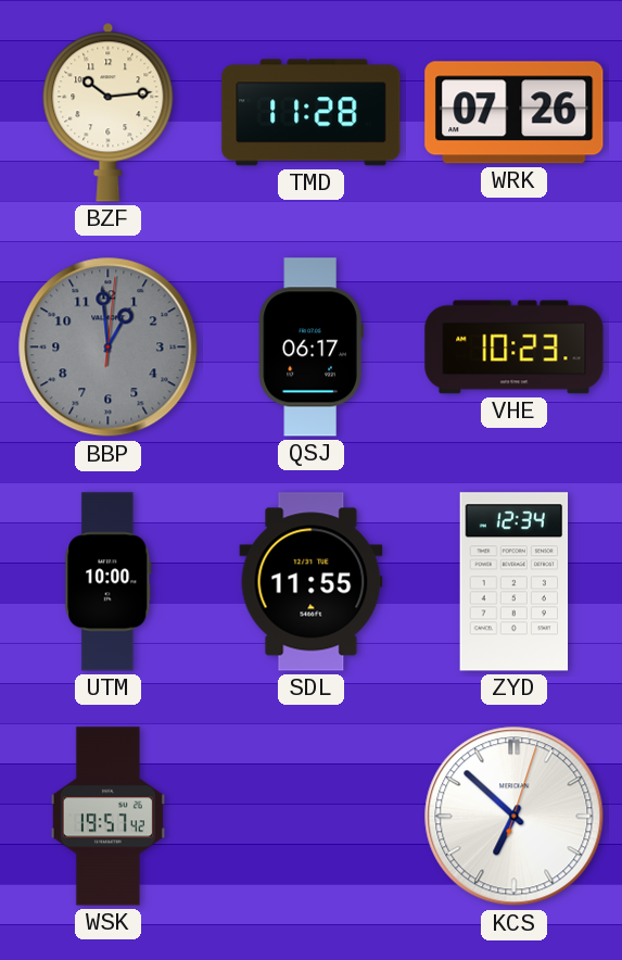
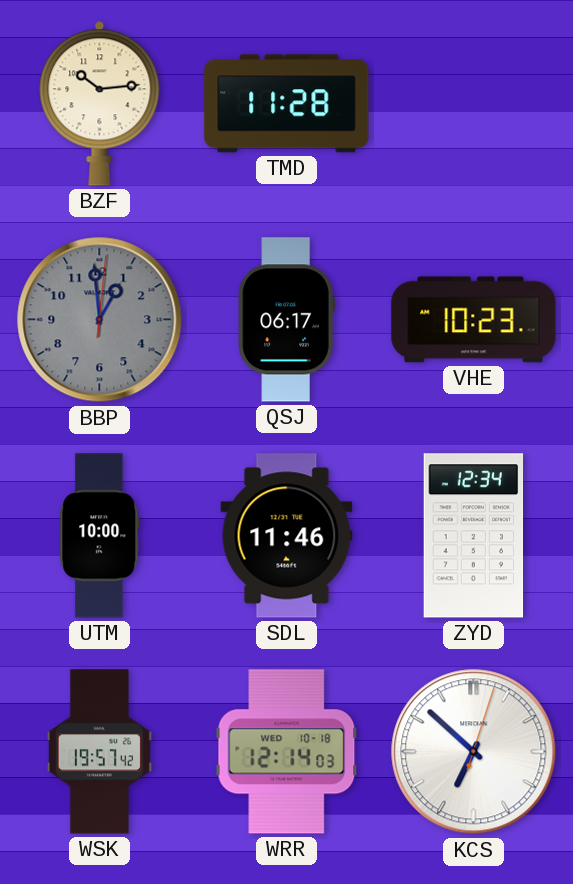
WRK: 07:26 -> none
SDL: 11:55 -> 11:46
WRR: none -> 12:14
